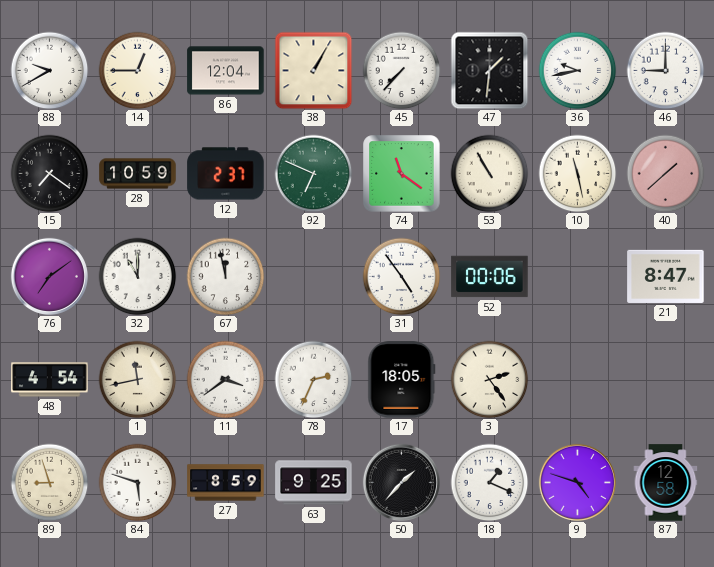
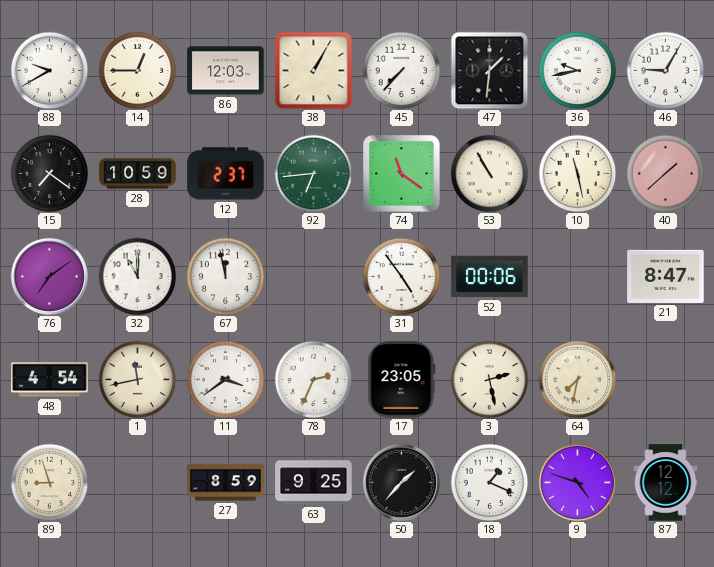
86: 12:04 -> 12:03
46: 9:00 -> 9:05
92: 6:49 -> 6:44
17: 18:05 -> 23:05
3: 2:24 -> 2:28
64: none -> 7:32
84: 5:48 -> none
87: 12:58 -> 12:12
